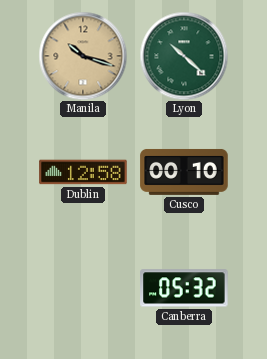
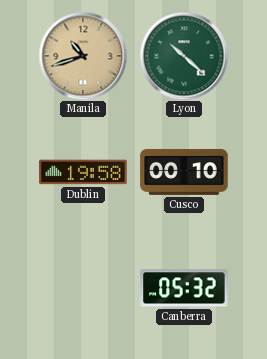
Manila: 10:18 -> 10:42
Dublin: 12:58 -> 19:58
